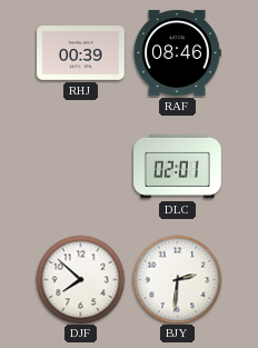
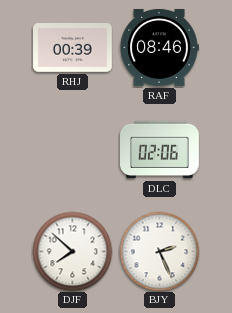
DLC: 02:01 -> 02:06
BJY: 2:31 -> 2:26
